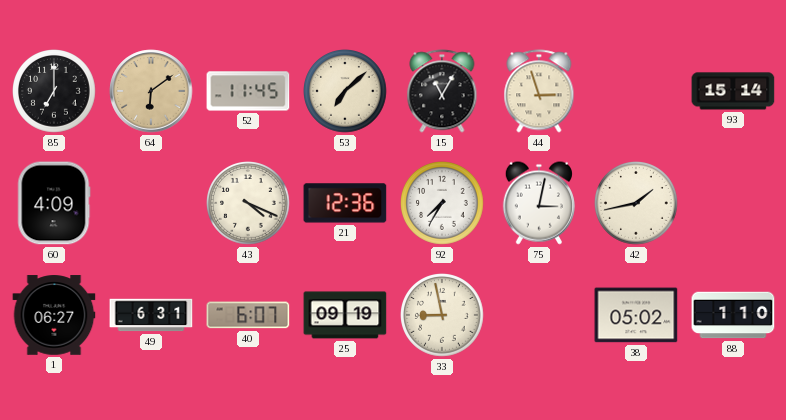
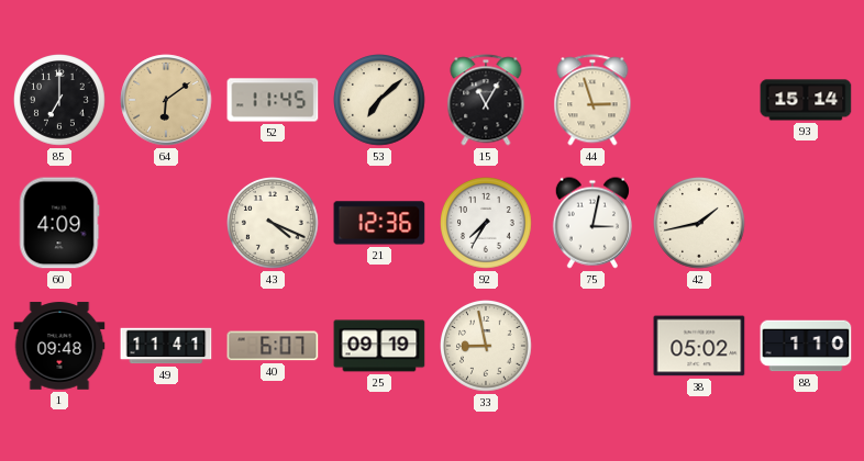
1: 06:27 -> 09:48
49: 6:31 -> 11:41
